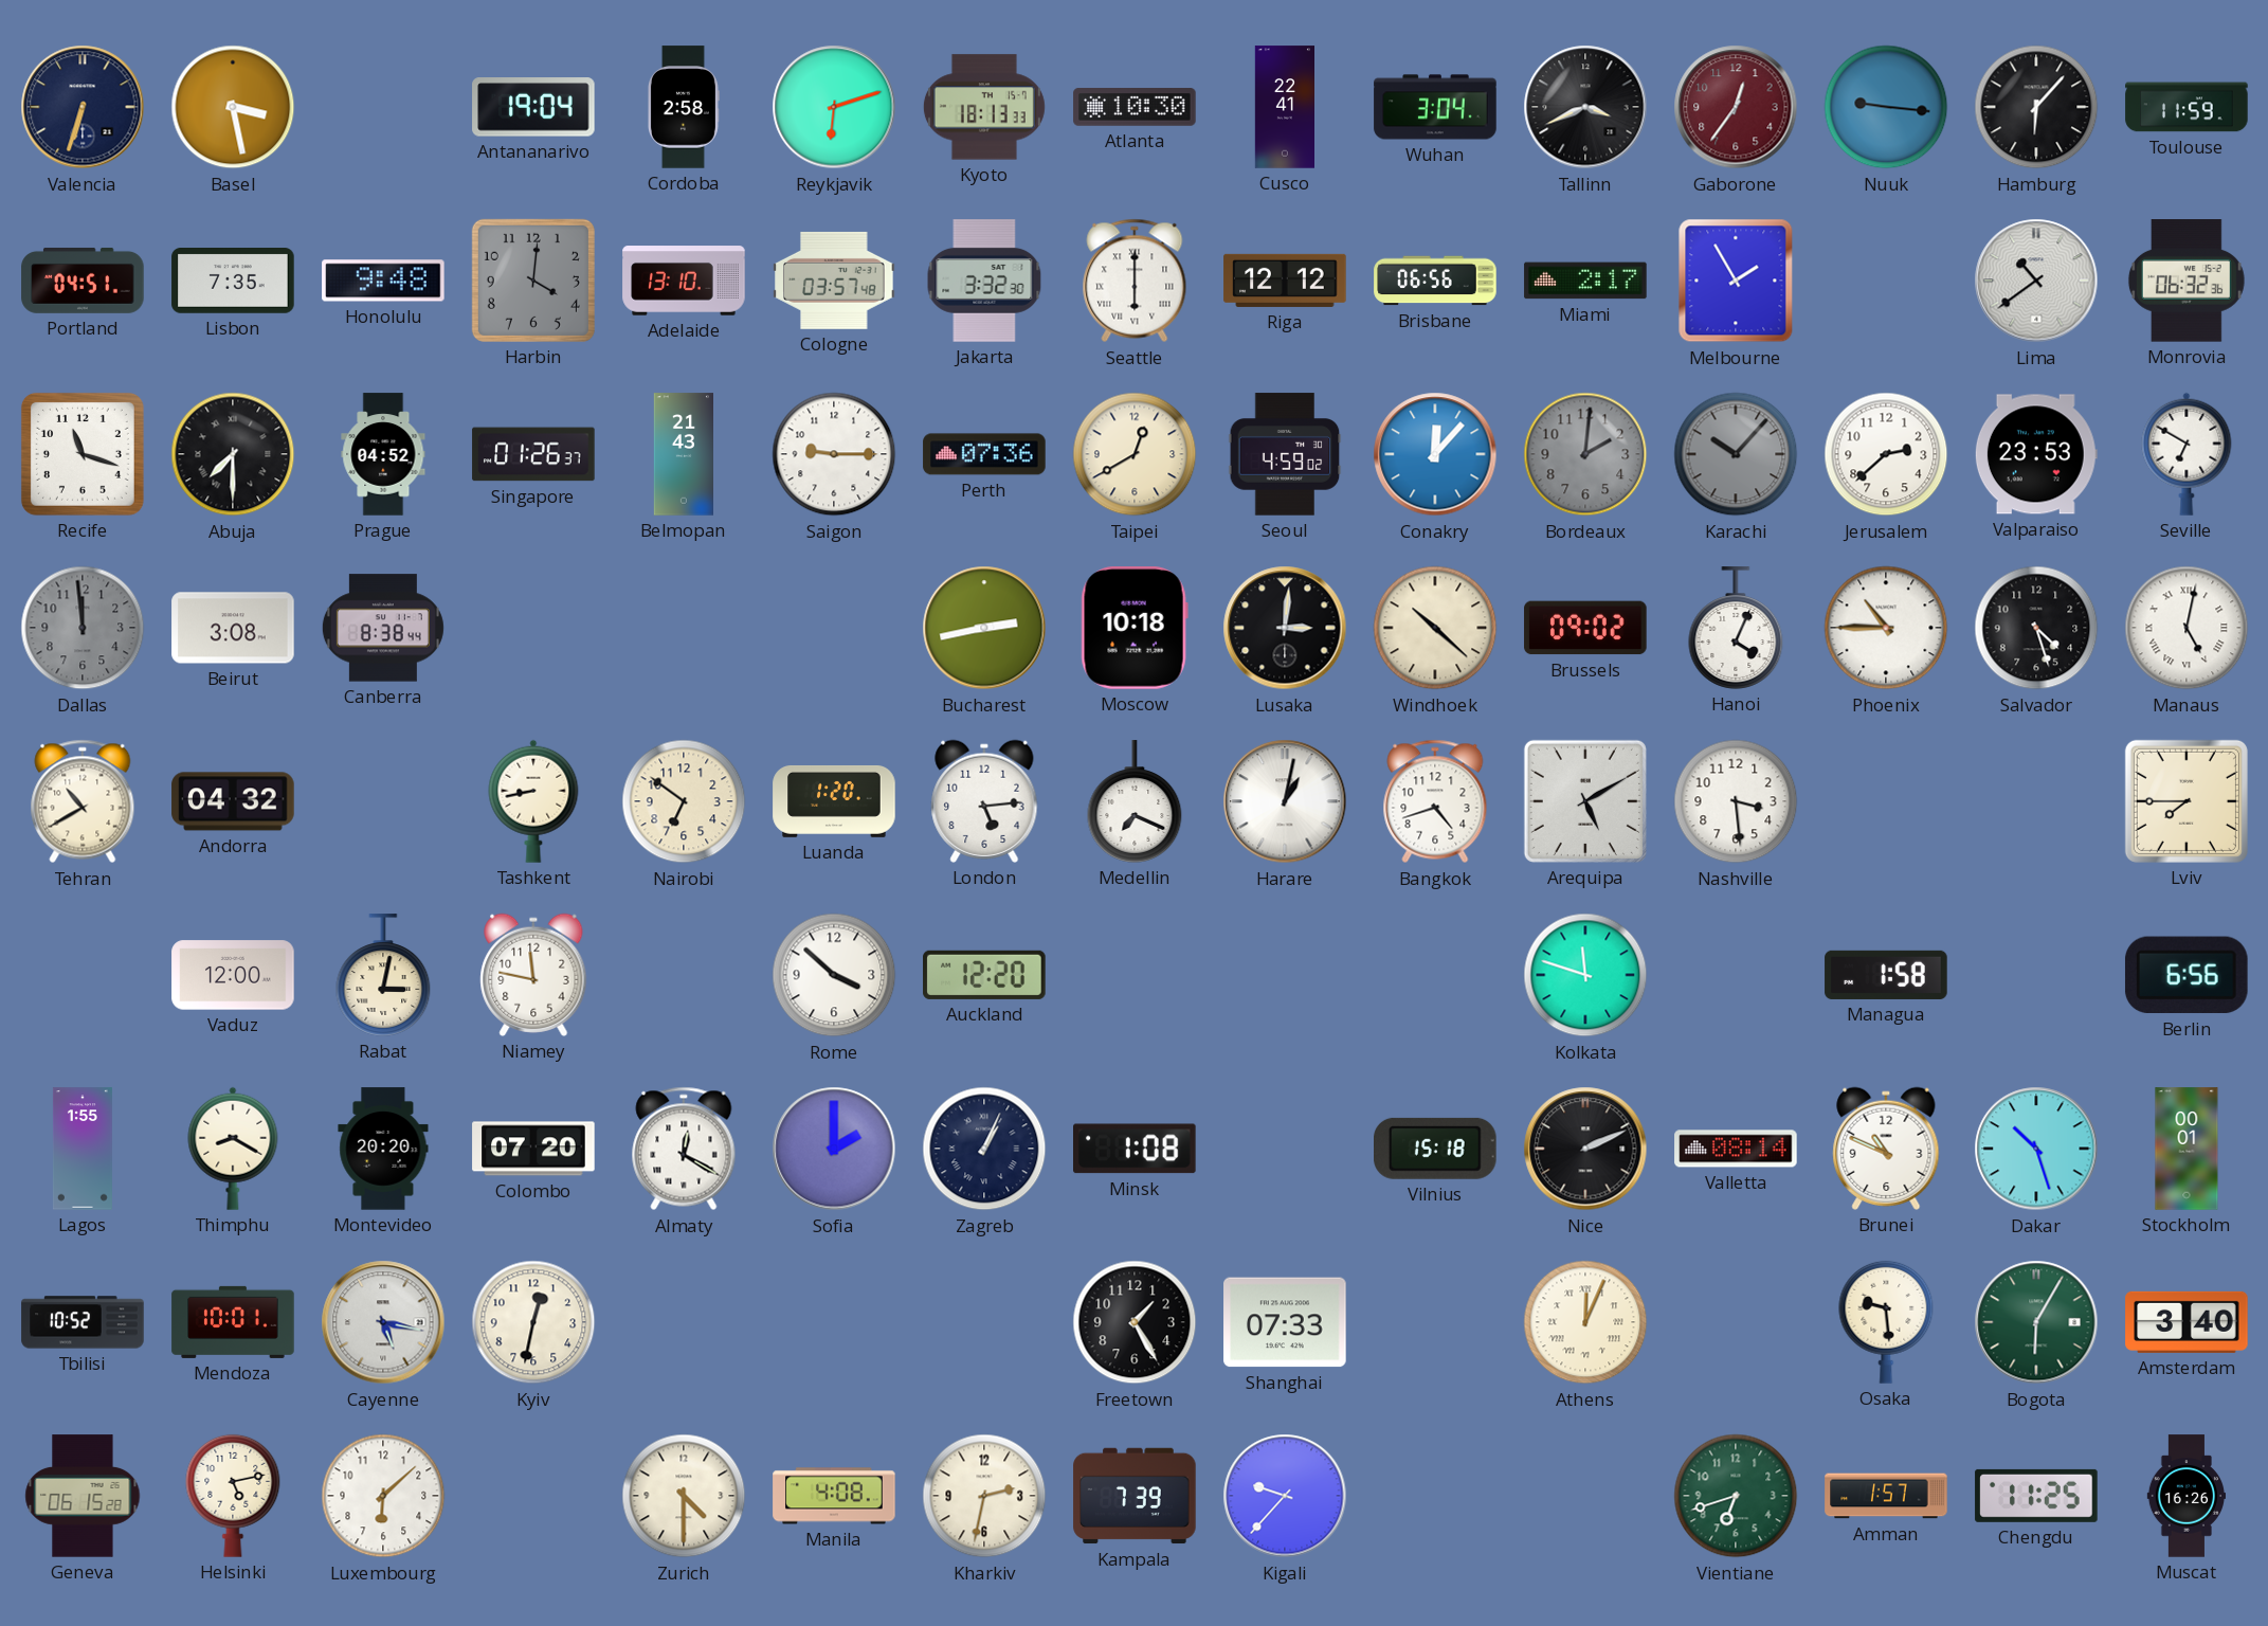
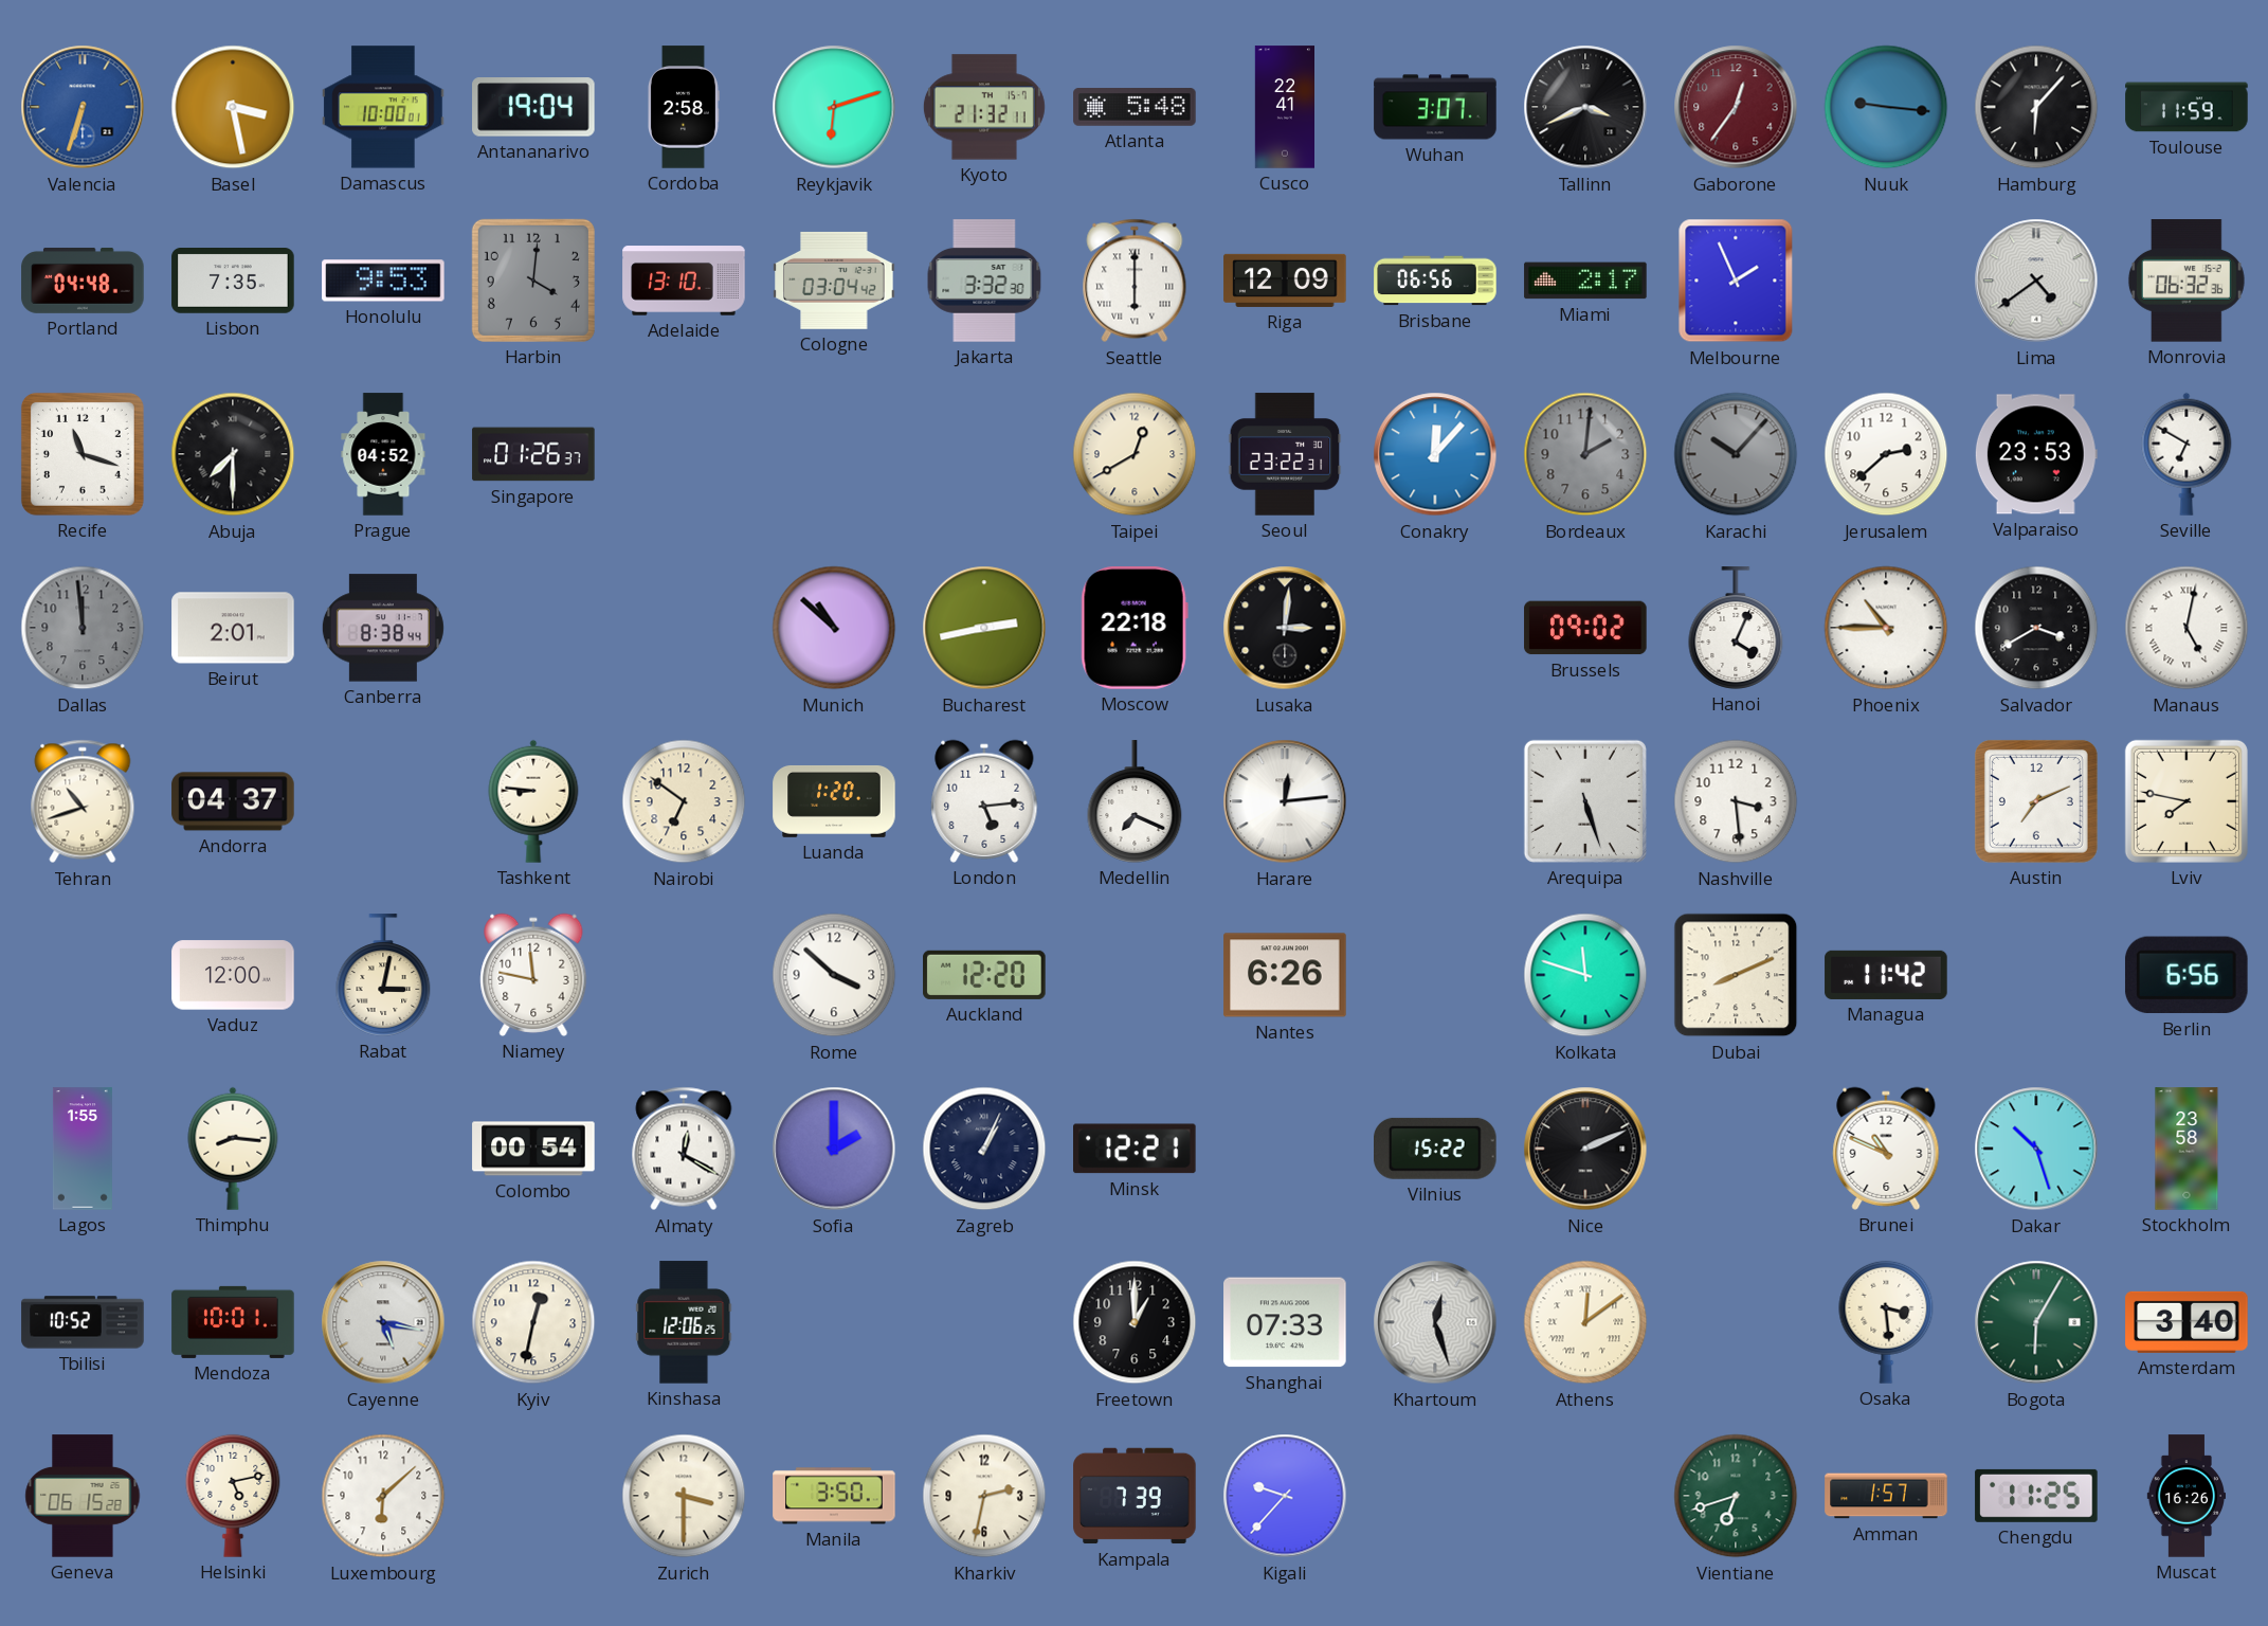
Valencia dial: navy -> blue
Damascus: none -> 10:00
Kyoto: 18:13 -> 21:32
Atlanta: 10:30 -> 5:48
Wuhan: 3:04 -> 3:07
Portland: 04:51 -> 04:48
Honolulu: 9:48 -> 9:53
Cologne: 03:57 -> 03:04
Riga: 12:12 -> 12:09
Melbourne: 1:55 -> 1:56
Lima: 10:39 -> 4:39
Belmopan: 21:43 -> none
Saigon: 9:15 -> none
Perth: 07:36 -> none
Seoul: 4:59 -> 23:22
Beirut: 3:08 -> 2:01
Munich: none -> 10:52
Moscow: 10:18 -> 22:18
Windhoek: 10:22 -> none
Salvador: 4:27 -> 3:40
Tehran: 10:40 -> 10:42
Andorra: 04:32 -> 04:37
Tashkent: 8:43 -> 8:46
Harare: 1:02 -> 12:14
Bangkok: 4:42 -> none
Arequipa: 5:10 -> 5:27
Austin: none -> 7:11
Lviv: 7:45 -> 7:47
Nantes: none -> 6:26
Dubai: none -> 8:11
Managua: 1:58 -> 11:42
Thimphu: 8:20 -> 8:16
Montevideo: 20:20 -> none
Colombo: 07:20 -> 00:54
Minsk: 1:08 -> 12:21
Vilnius: 15:18 -> 15:22
Valletta: 08:14 -> none
Stockholm: 00:01 -> 23:58
Kinshasa: none -> 12:06
Freetown: 1:25 -> 1:00
Khartoum: none -> 12:27
Athens: 12:04 -> 12:09
Osaka: 9:29 -> 3:29
Zurich: 4:30 -> 3:30
Manila: 4:08 -> 3:50
